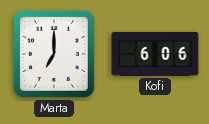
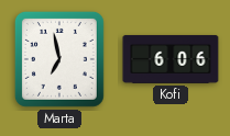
Marta: 7:00 -> 6:58
